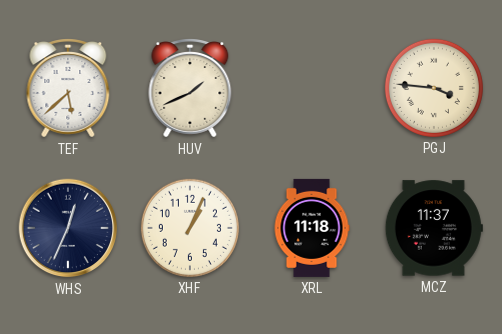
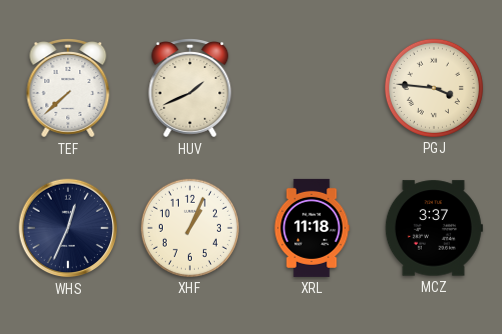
TEF: 5:38 -> 7:38
MCZ: 11:37 -> 3:37
